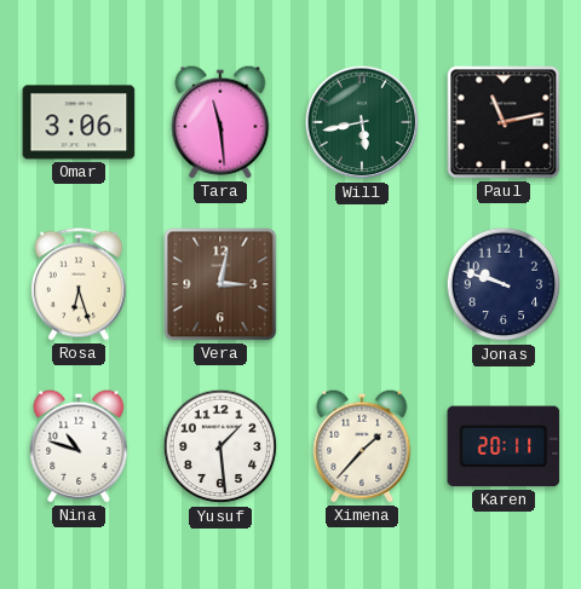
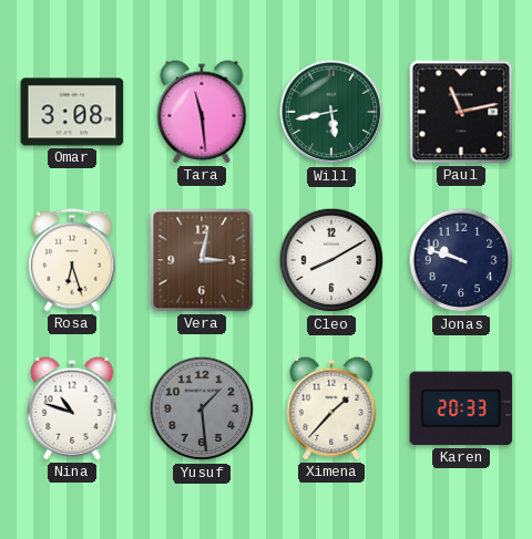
Omar: 3:06 -> 3:08
Cleo: none -> 8:10
Yusuf dial: white -> grey
Karen: 20:11 -> 20:33
